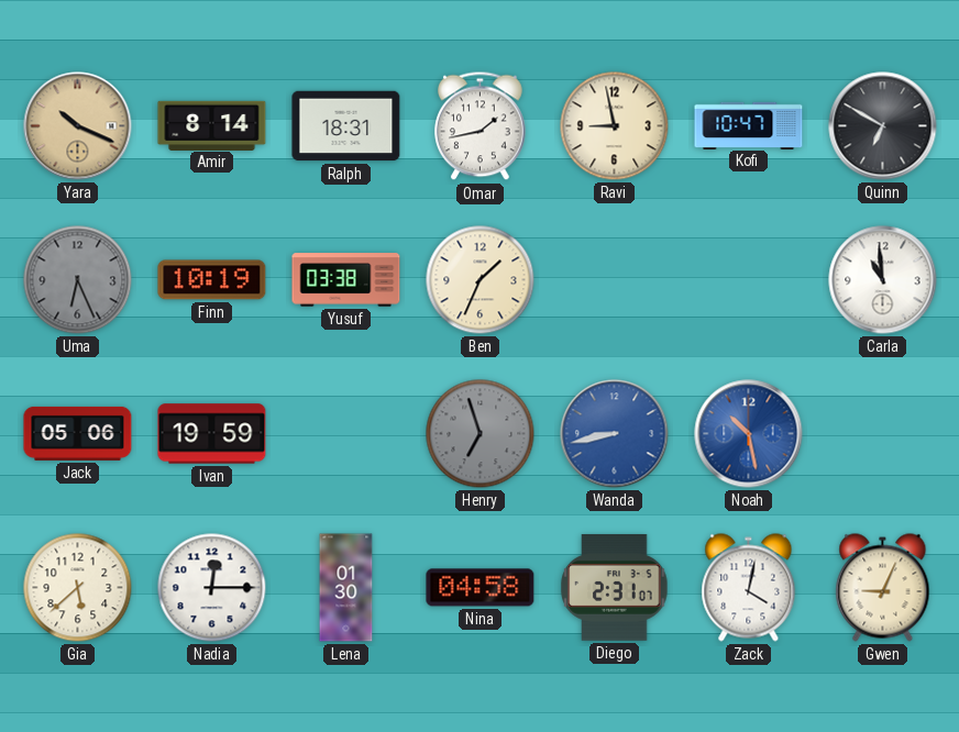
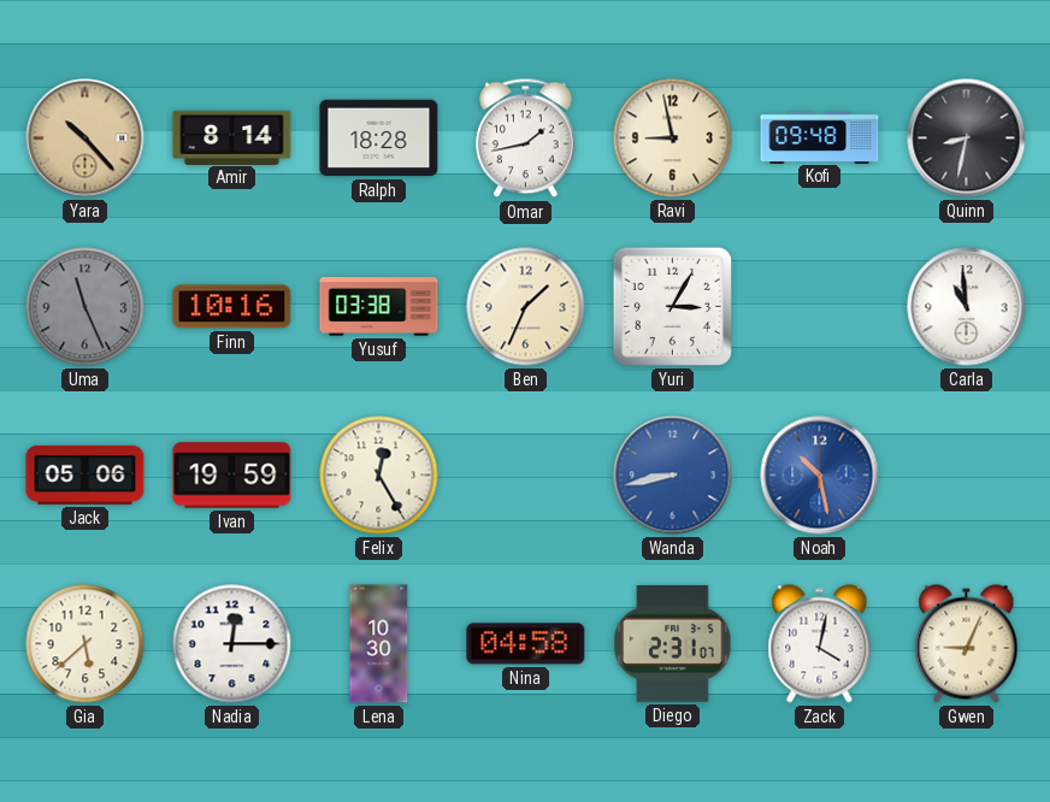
Yara: 10:19 -> 10:23
Ralph: 18:31 -> 18:28
Kofi: 10:47 -> 09:48
Quinn: 6:50 -> 8:32
Uma: 6:26 -> 11:26
Finn: 10:19 -> 10:16
Yuri: none -> 3:05
Felix: none -> 12:25
Henry: 6:57 -> none
Lena: 01:30 -> 10:30
